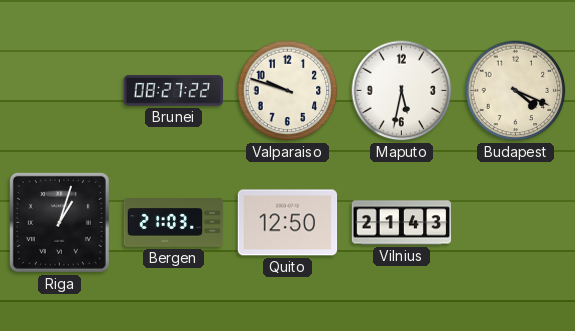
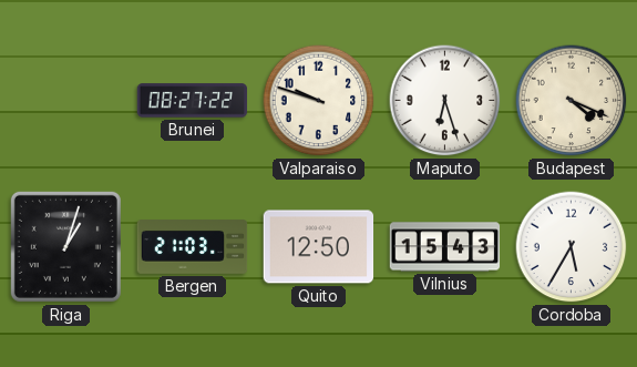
Maputo: 5:32 -> 6:27
Vilnius: 21:43 -> 15:43
Cordoba: none -> 5:35
